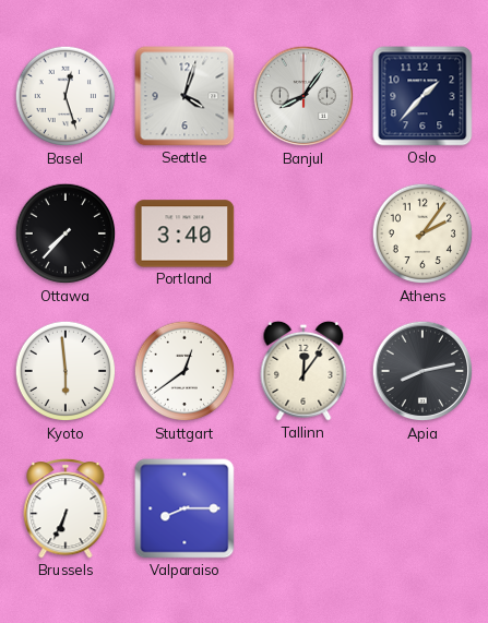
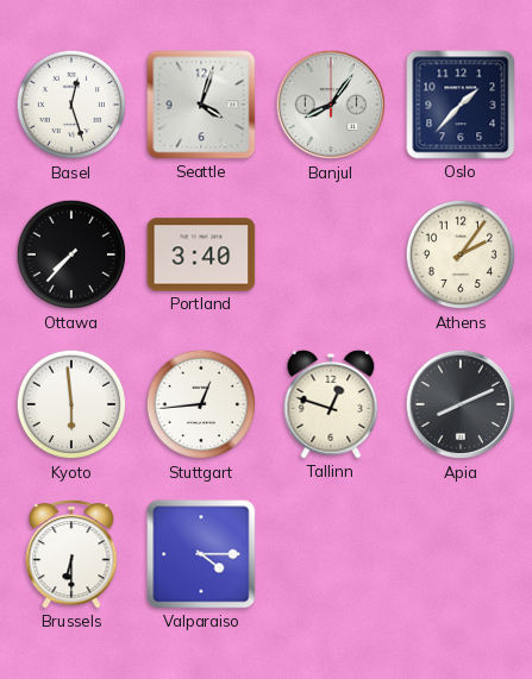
Stuttgart: 12:39 -> 12:44
Tallinn: 12:06 -> 12:48
Apia: 8:13 -> 8:11
Brussels: 6:34 -> 6:30
Valparaiso: 8:15 -> 4:15
